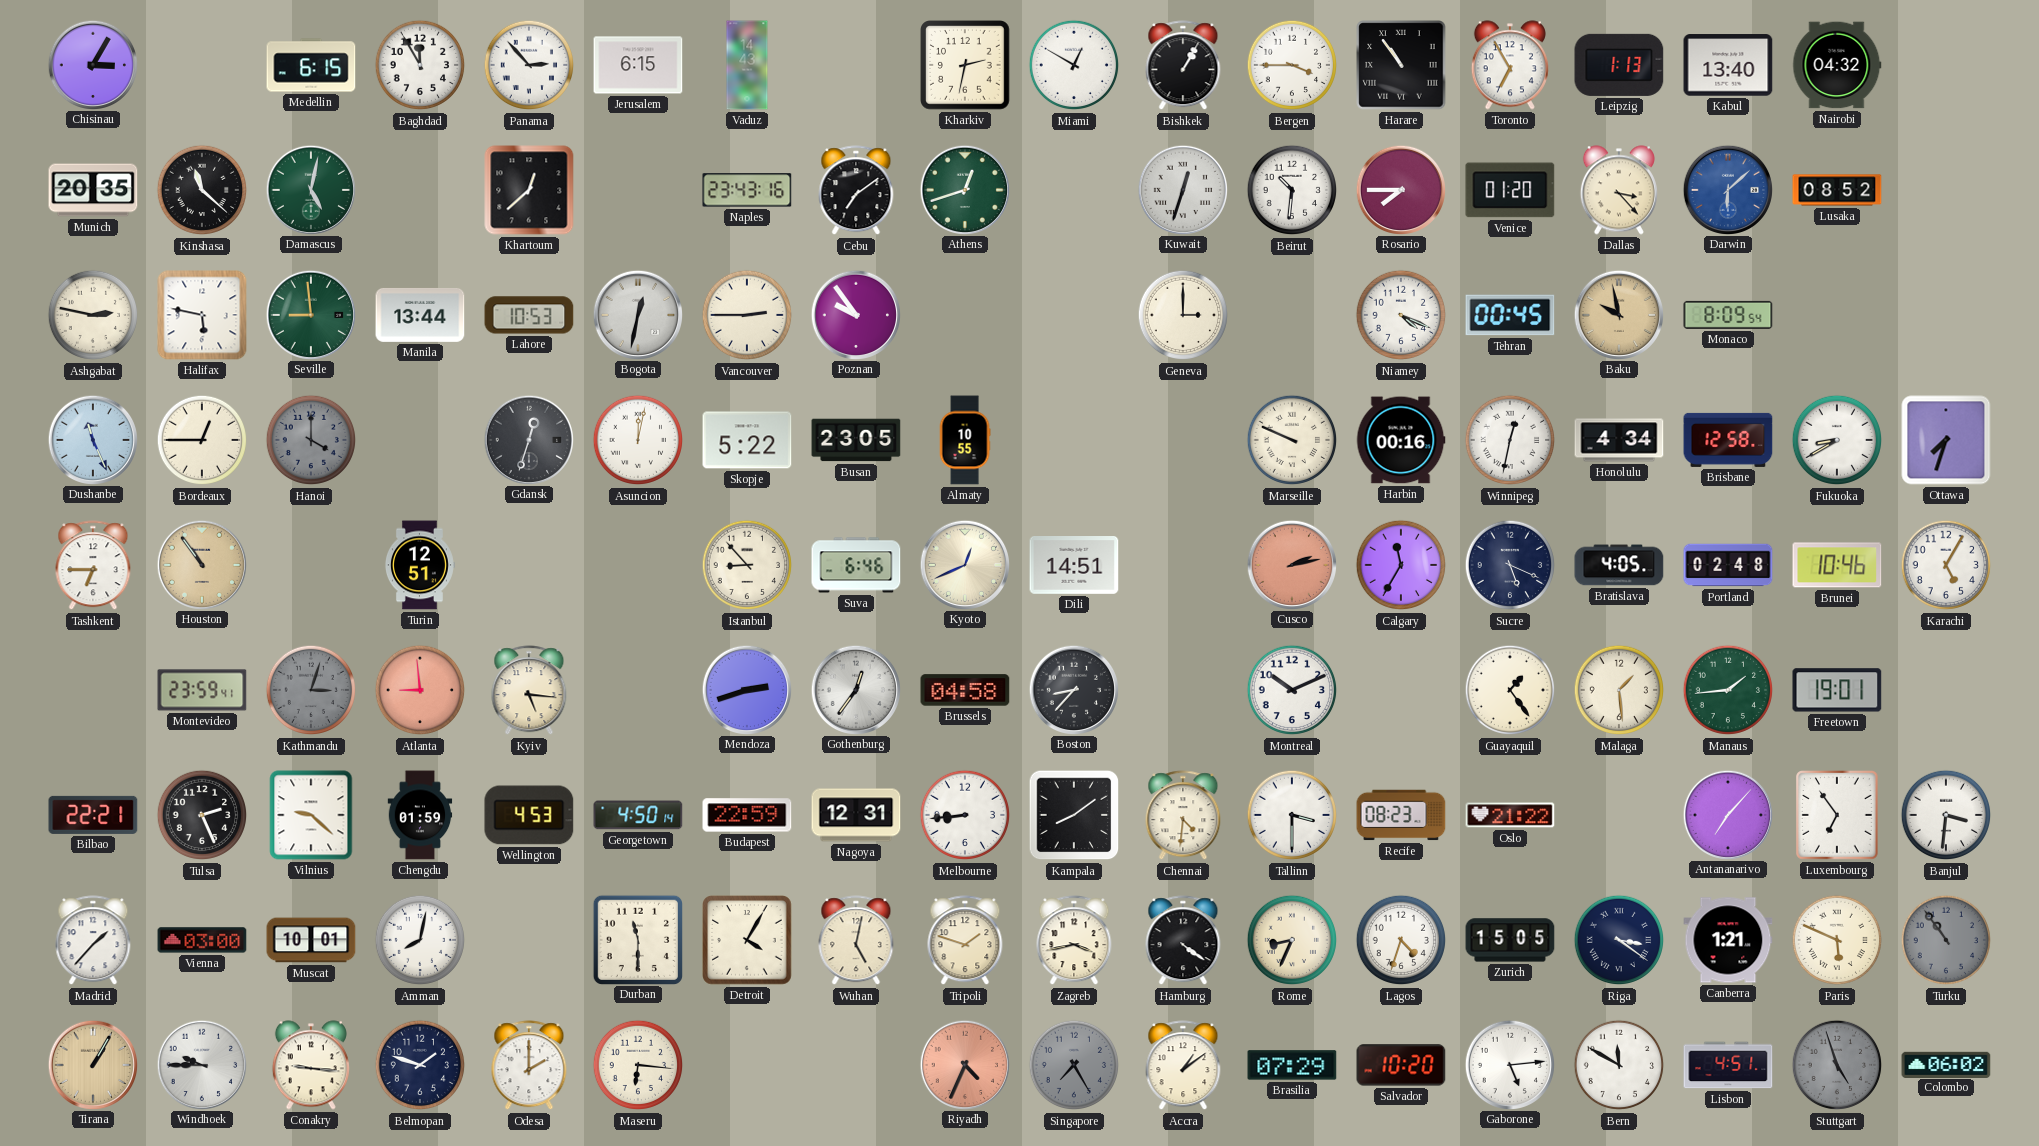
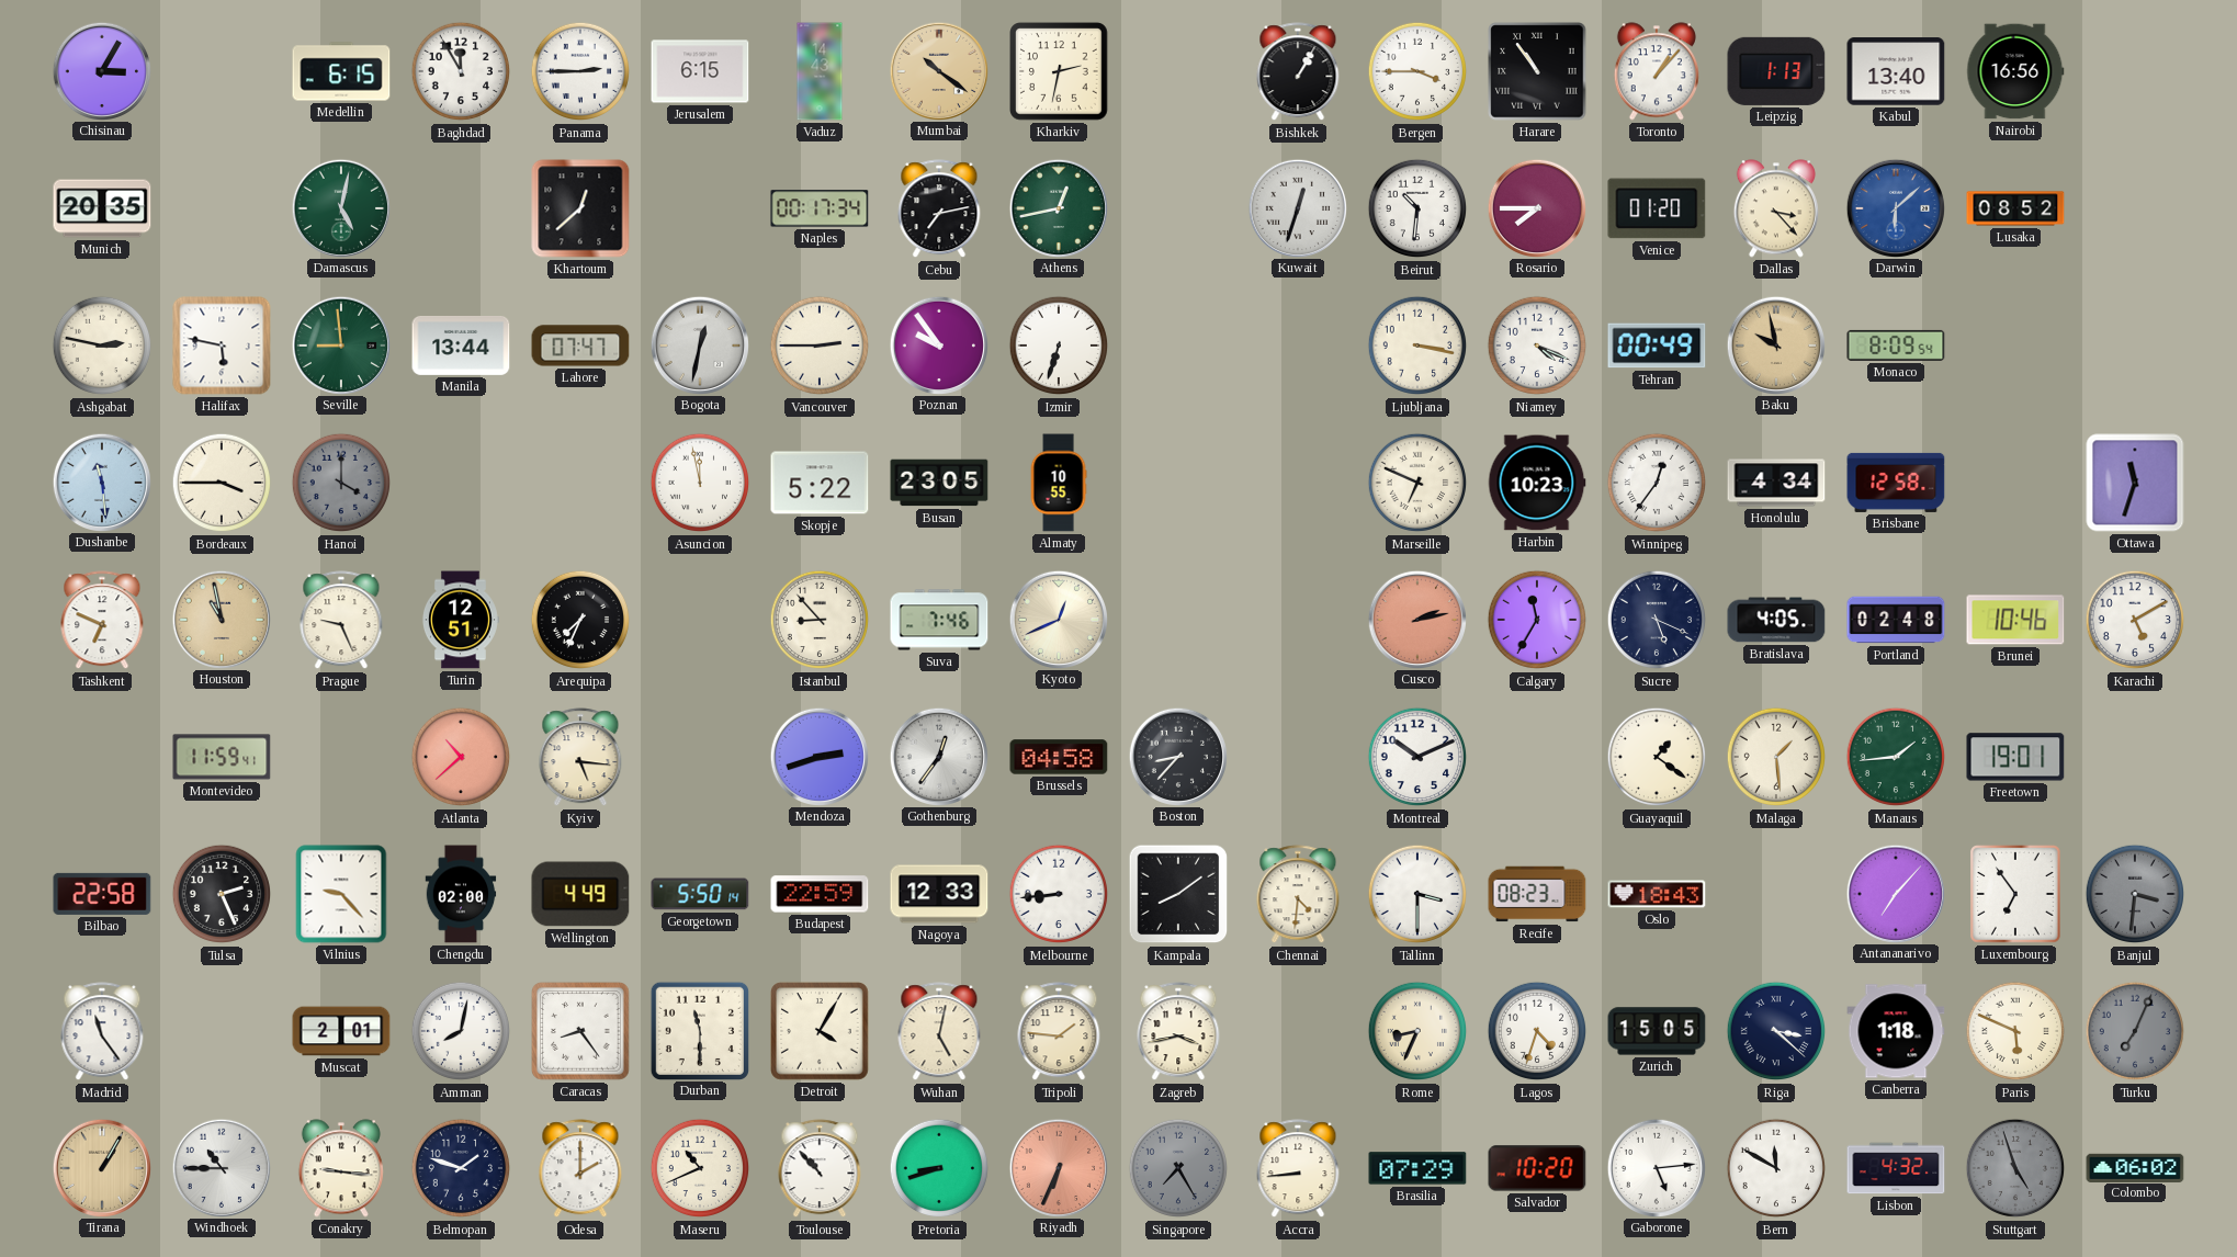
Panama: 2:53 -> 2:45
Mumbai: none -> 10:21
Miami: 12:50 -> none
Toronto: 6:55 -> 1:07
Nairobi: 04:32 -> 16:56
Kinshasa: 11:22 -> none
Naples: 23:43 -> 00:17
Cebu: 7:09 -> 7:13
Athens: 12:42 -> 12:43
Lahore: 10:53 -> 07:47
Izmir: none -> 6:33
Geneva: 3:00 -> none
Ljubljana: none -> 3:17
Tehran: 00:45 -> 00:49
Dushanbe: 11:26 -> 11:29
Bordeaux: 12:45 -> 3:45
Gdansk: 12:33 -> none
Asuncion: 12:02 -> 11:58
Marseille: 9:49 -> 6:49
Harbin: 00:16 -> 10:23
Winnipeg: 12:32 -> 12:36
Fukuoka: 8:40 -> none
Ottawa: 7:33 -> 11:33
Tashkent: 6:45 -> 6:49
Houston: 10:54 -> 10:58
Prague: none -> 9:26
Arequipa: none -> 7:34
Suva: 6:46 -> 7:46
Dili: 14:51 -> none
Karachi: 5:05 -> 5:10
Montevideo: 23:59 -> 11:59
Kathmandu: 3:03 -> none
Atlanta: 8:59 -> 10:38
Guayaquil: 1:24 -> 1:21
Bilbao: 22:21 -> 22:58
Vilnius: 9:22 -> 9:23
Chengdu: 01:59 -> 02:00
Wellington: 4:53 -> 4:49
Georgetown: 4:50 -> 5:50
Nagoya: 12:31 -> 12:33
Oslo: 21:22 -> 18:43
Banjul dial: white -> grey
Madrid: 1:37 -> 11:24
Vienna: 03:00 -> none
Muscat: 10:01 -> 2:01
Caracas: none -> 8:24
Tripoli: 1:48 -> 1:46
Hamburg: 4:21 -> none
Riga: 3:21 -> 3:22
Canberra: 1:21 -> 1:18
Turku: 10:54 -> 7:04
Windhoek: 9:45 -> 10:45
Maseru: 6:16 -> 10:41
Toulouse: none -> 10:53
Pretoria: none -> 8:42
Riyadh: 4:34 -> 6:34
Accra: 1:09 -> 8:44
Lisbon: 4:51 -> 4:32
